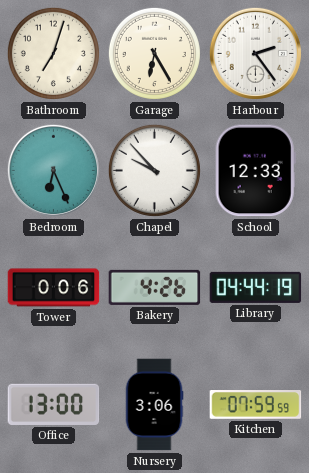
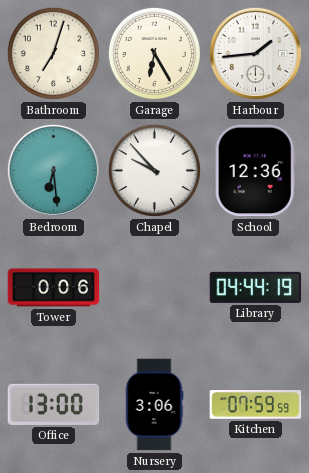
Harbour: 2:24 -> 1:44
Bedroom: 6:26 -> 6:29
School: 12:33 -> 12:36
Bakery: 4:26 -> none
